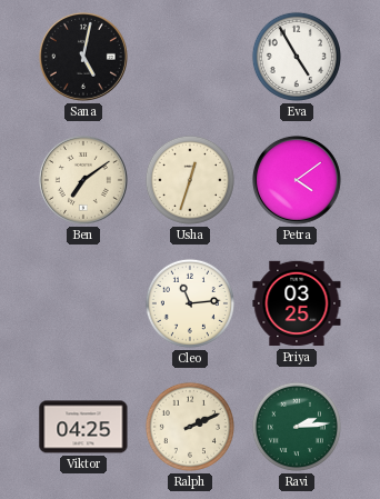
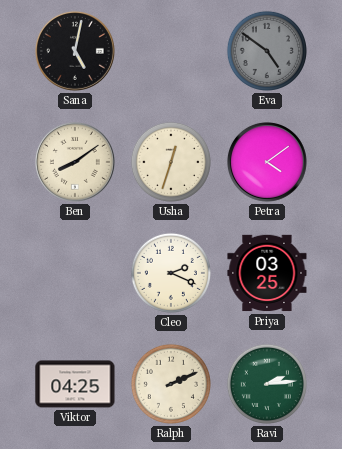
Eva: 4:55 -> 4:51
Eva dial: white -> grey
Ben: 7:09 -> 8:09
Cleo: 11:14 -> 2:19
